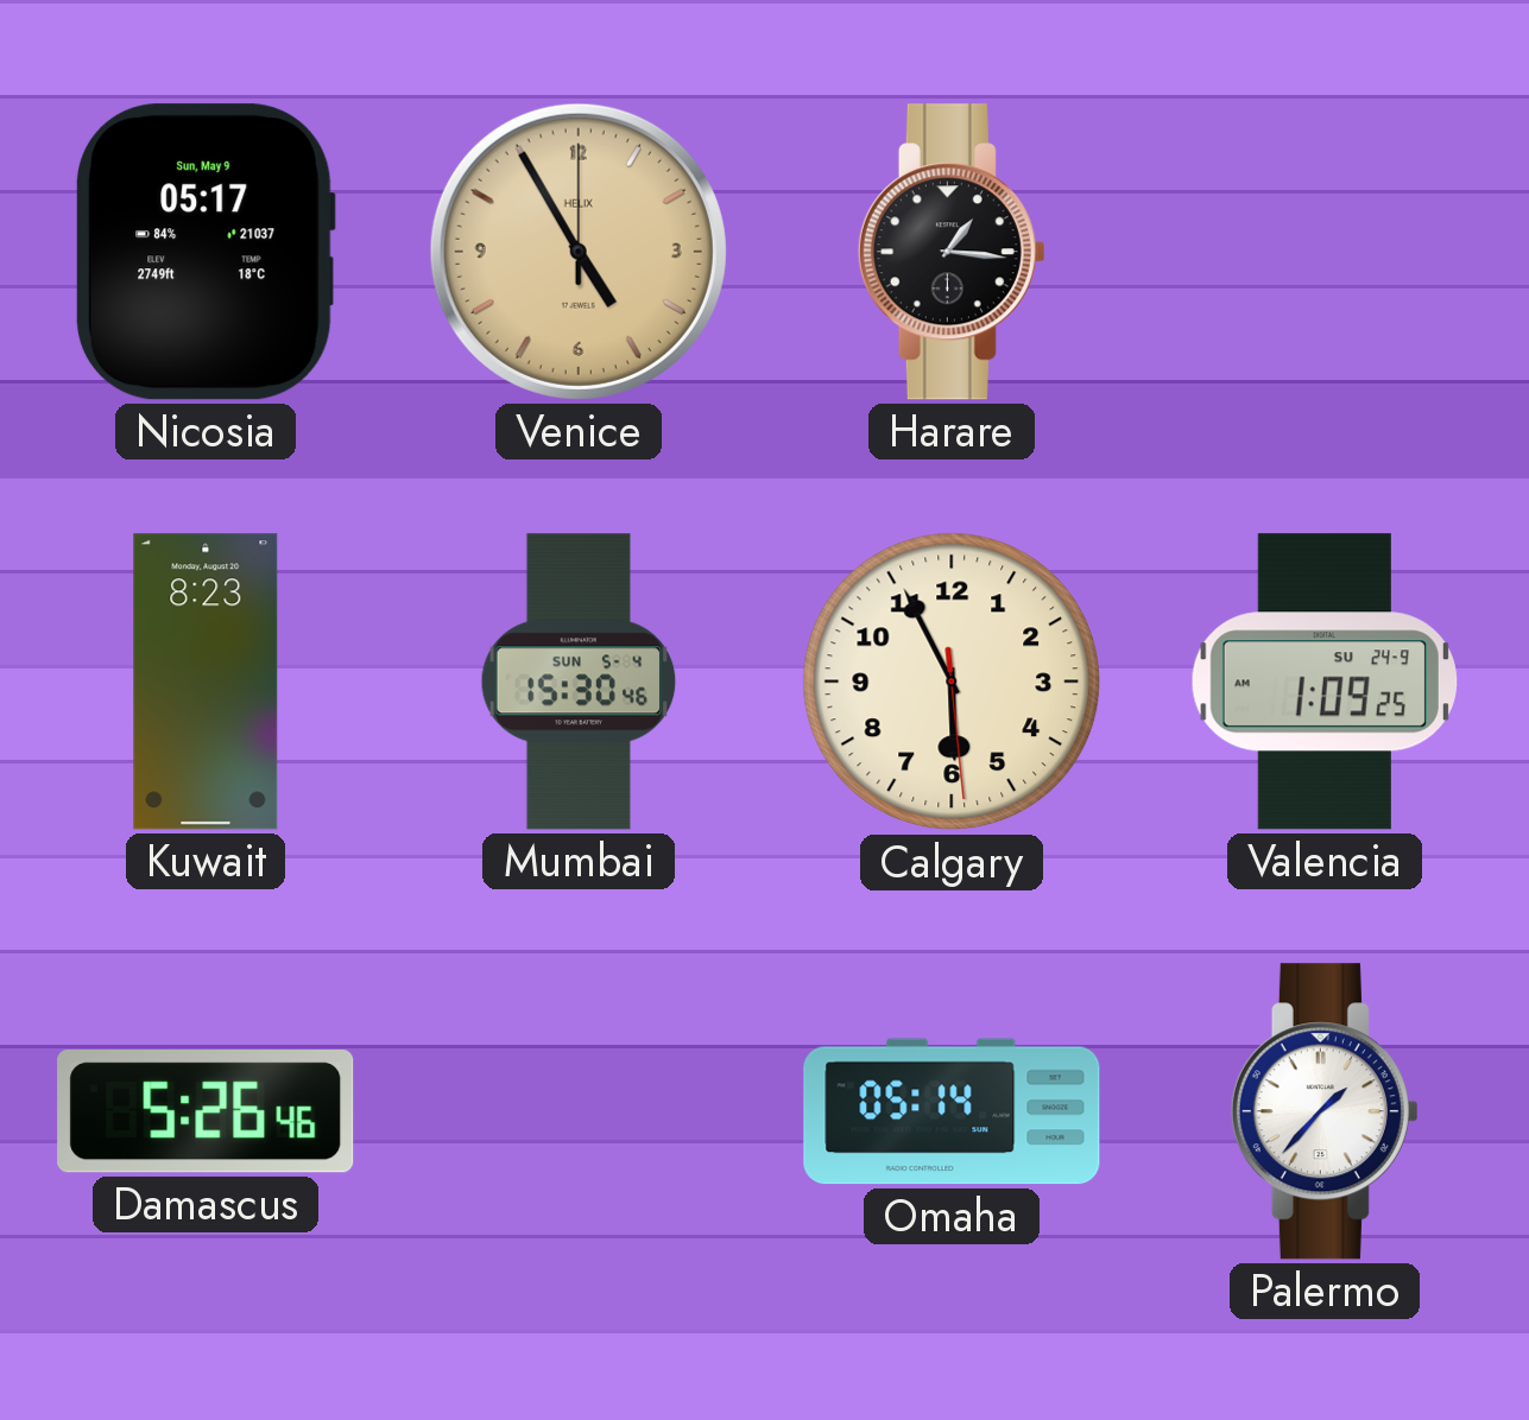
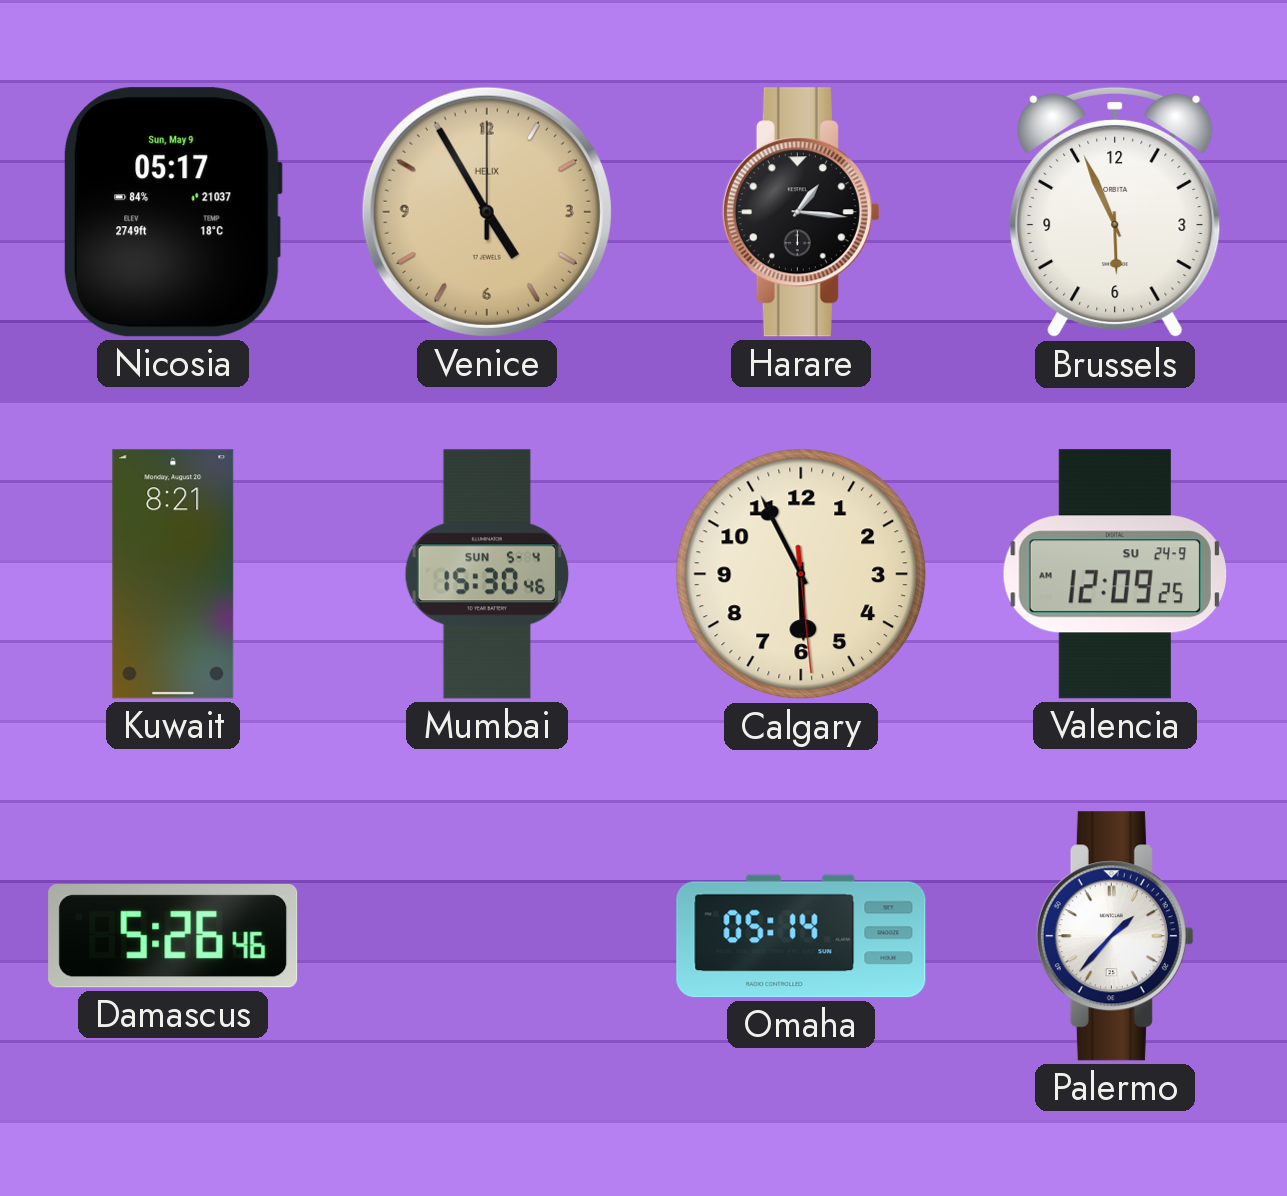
Brussels: none -> 5:56
Kuwait: 8:23 -> 8:21
Valencia: 1:09 -> 12:09
